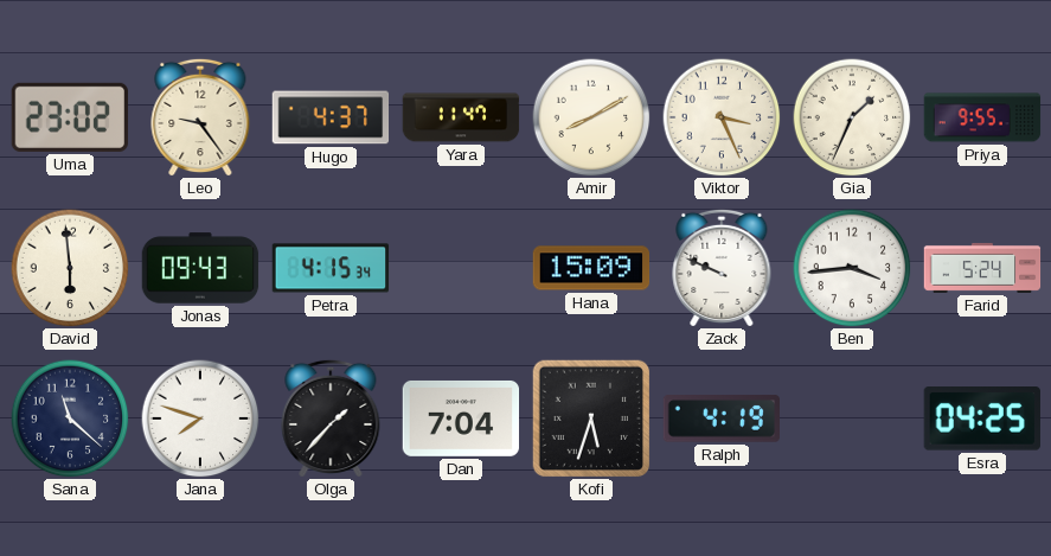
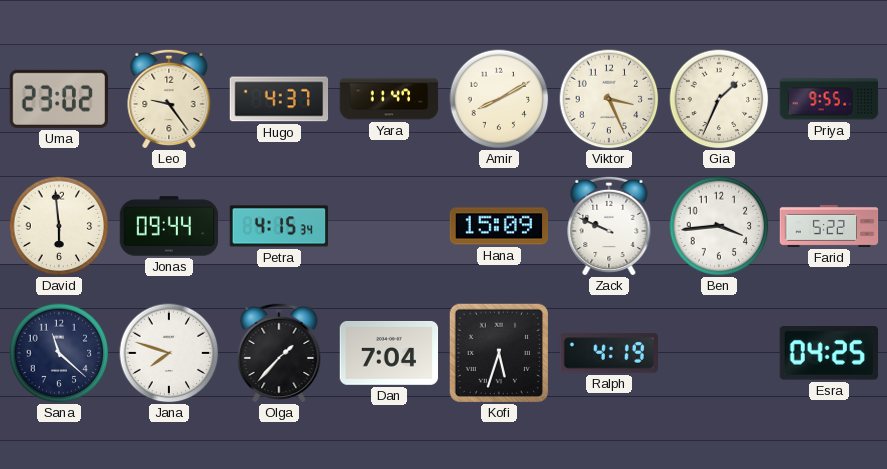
Jonas: 09:43 -> 09:44
Farid: 5:24 -> 5:22
